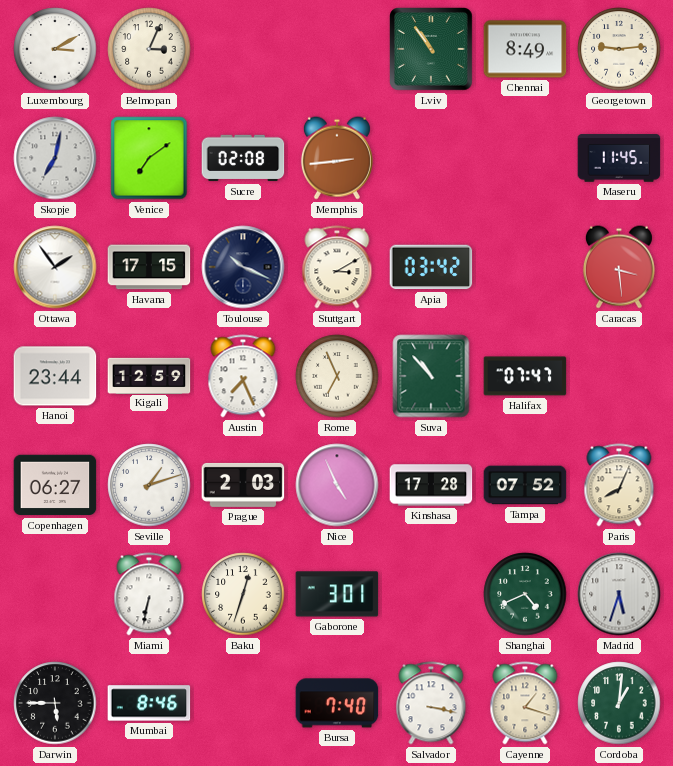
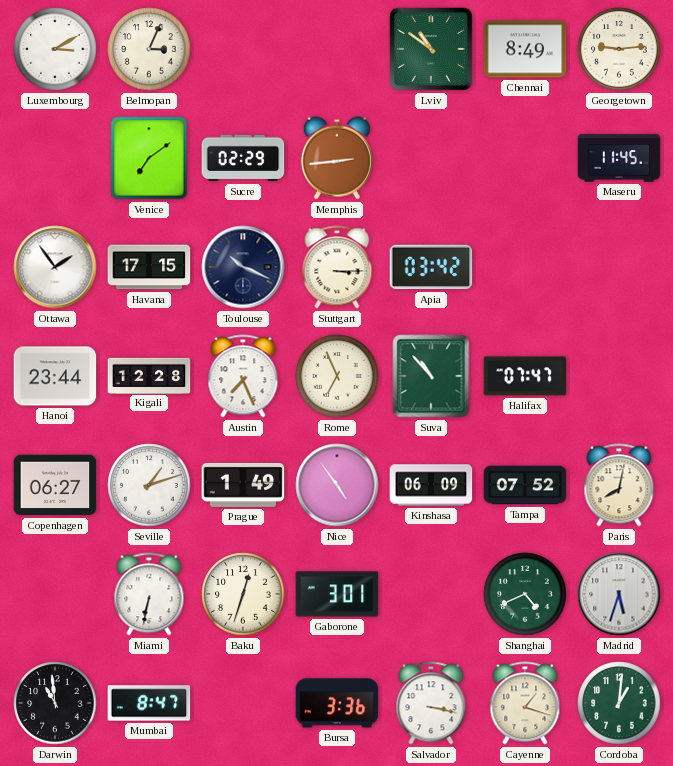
Lviv: 10:54 -> 10:51
Skopje: 7:02 -> none
Sucre: 02:08 -> 02:29
Stuttgart: 3:10 -> 3:15
Caracas: 3:29 -> none
Kigali: 12:59 -> 12:28
Prague: 2:03 -> 1:49
Nice: 4:56 -> 4:54
Kinshasa: 17:28 -> 06:09
Paris: 8:04 -> 8:02
Darwin: 5:45 -> 10:59
Mumbai: 8:46 -> 8:47
Bursa: 7:40 -> 3:36
